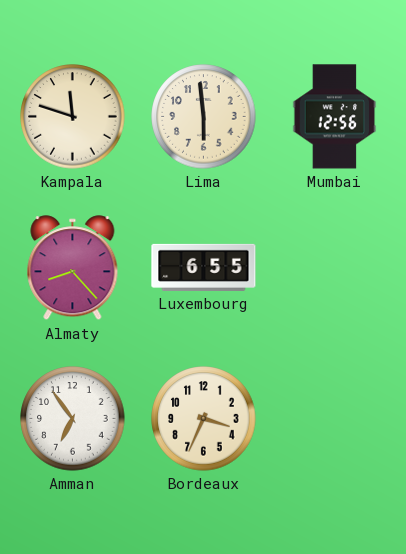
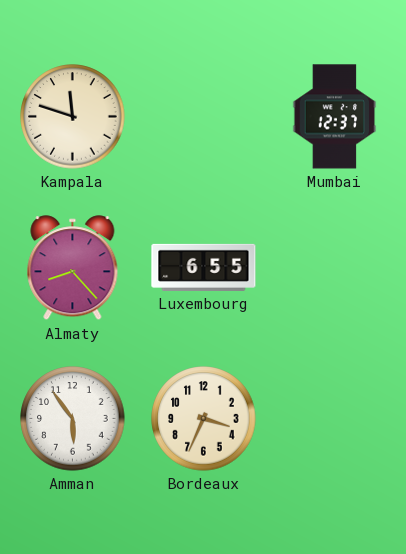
Lima: 5:59 -> none
Mumbai: 12:56 -> 12:37
Amman: 6:54 -> 5:54
